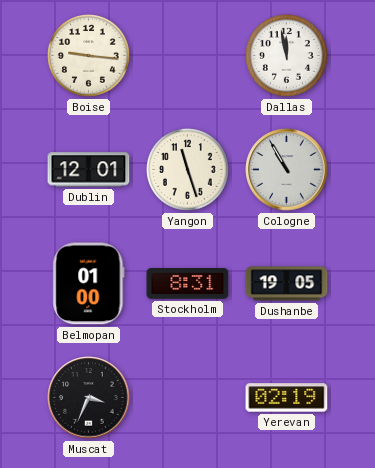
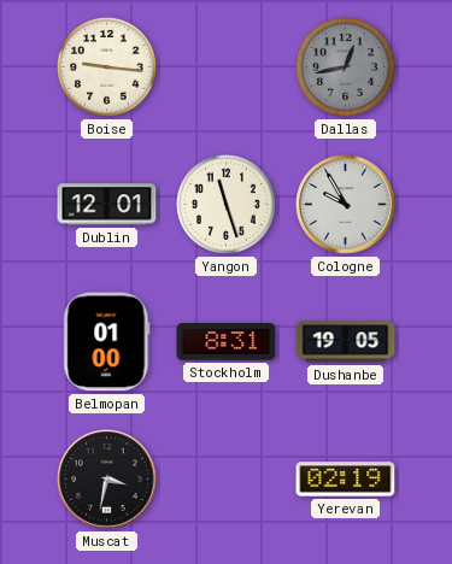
Dallas: 11:58 -> 12:43
Dallas dial: white -> grey
Cologne: 10:55 -> 9:55
Muscat: 3:34 -> 3:32
